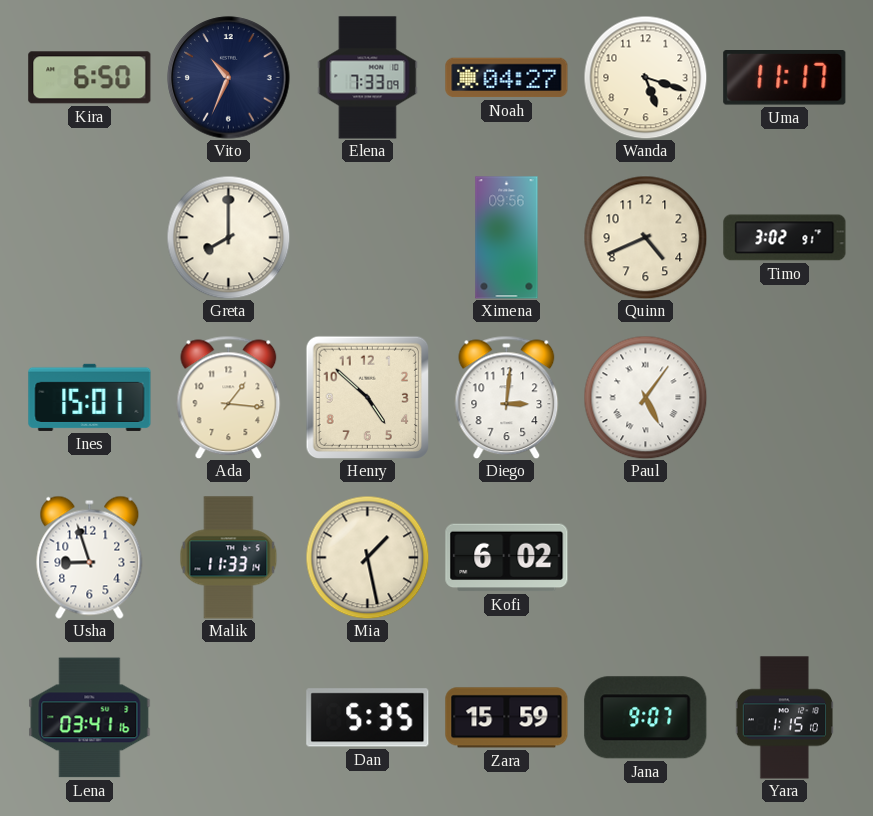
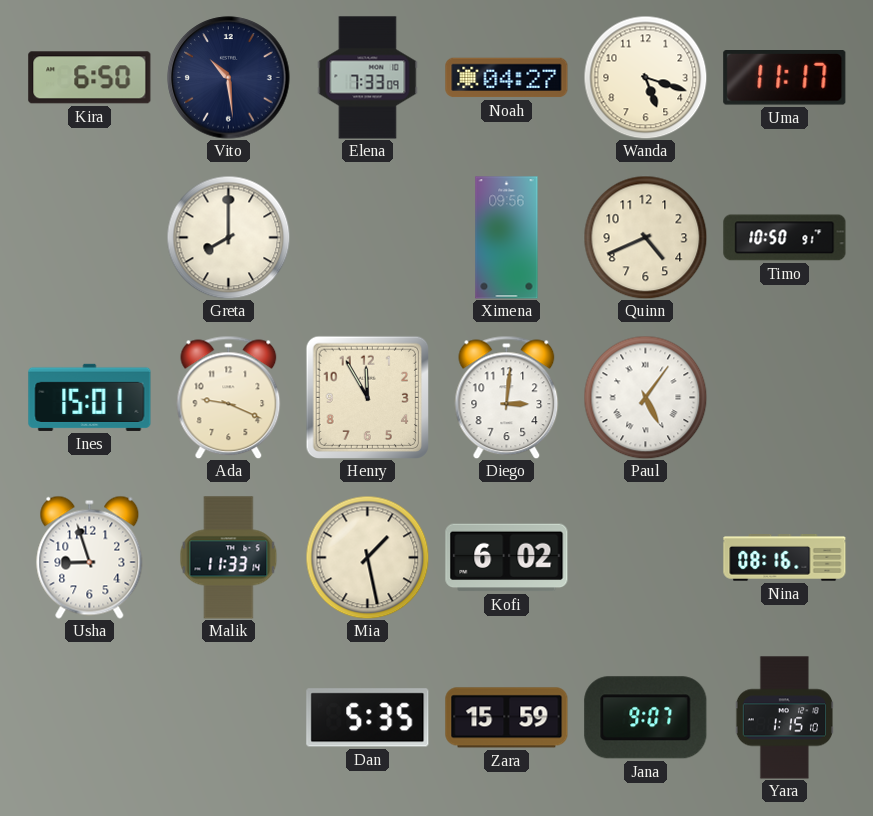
Vito: 10:34 -> 10:29
Timo: 3:02 -> 10:50
Ada: 1:16 -> 9:19
Henry: 4:52 -> 11:55
Nina: none -> 08:16
Lena: 03:41 -> none
